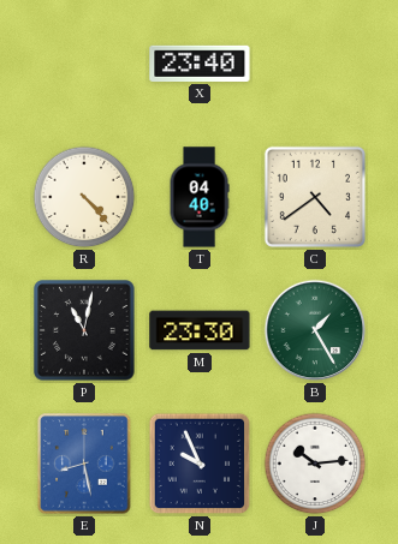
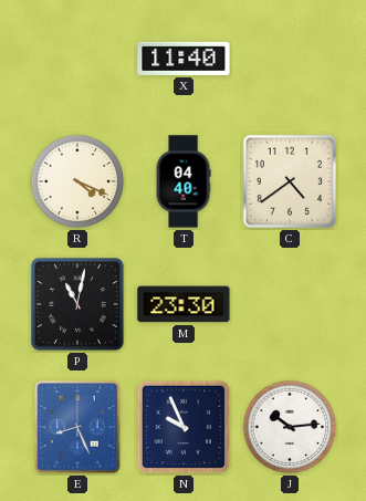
X: 23:40 -> 11:40
R: 4:23 -> 4:19
B: 1:25 -> none
E: 8:28 -> 8:26
